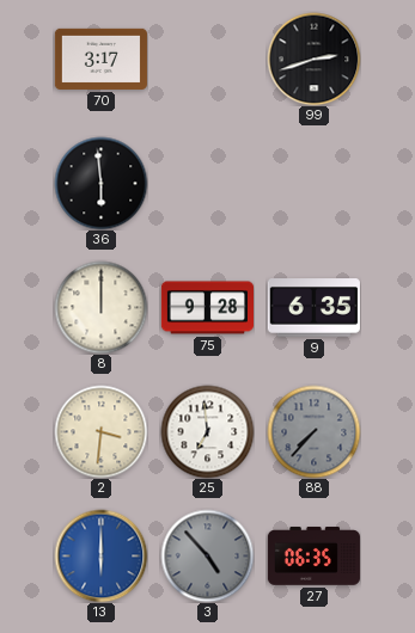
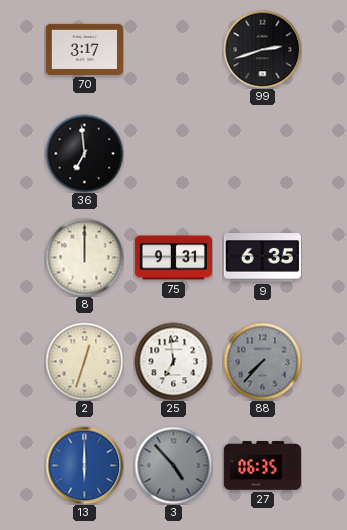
36: 5:59 -> 6:59
75: 9:28 -> 9:31
2: 3:31 -> 12:33
